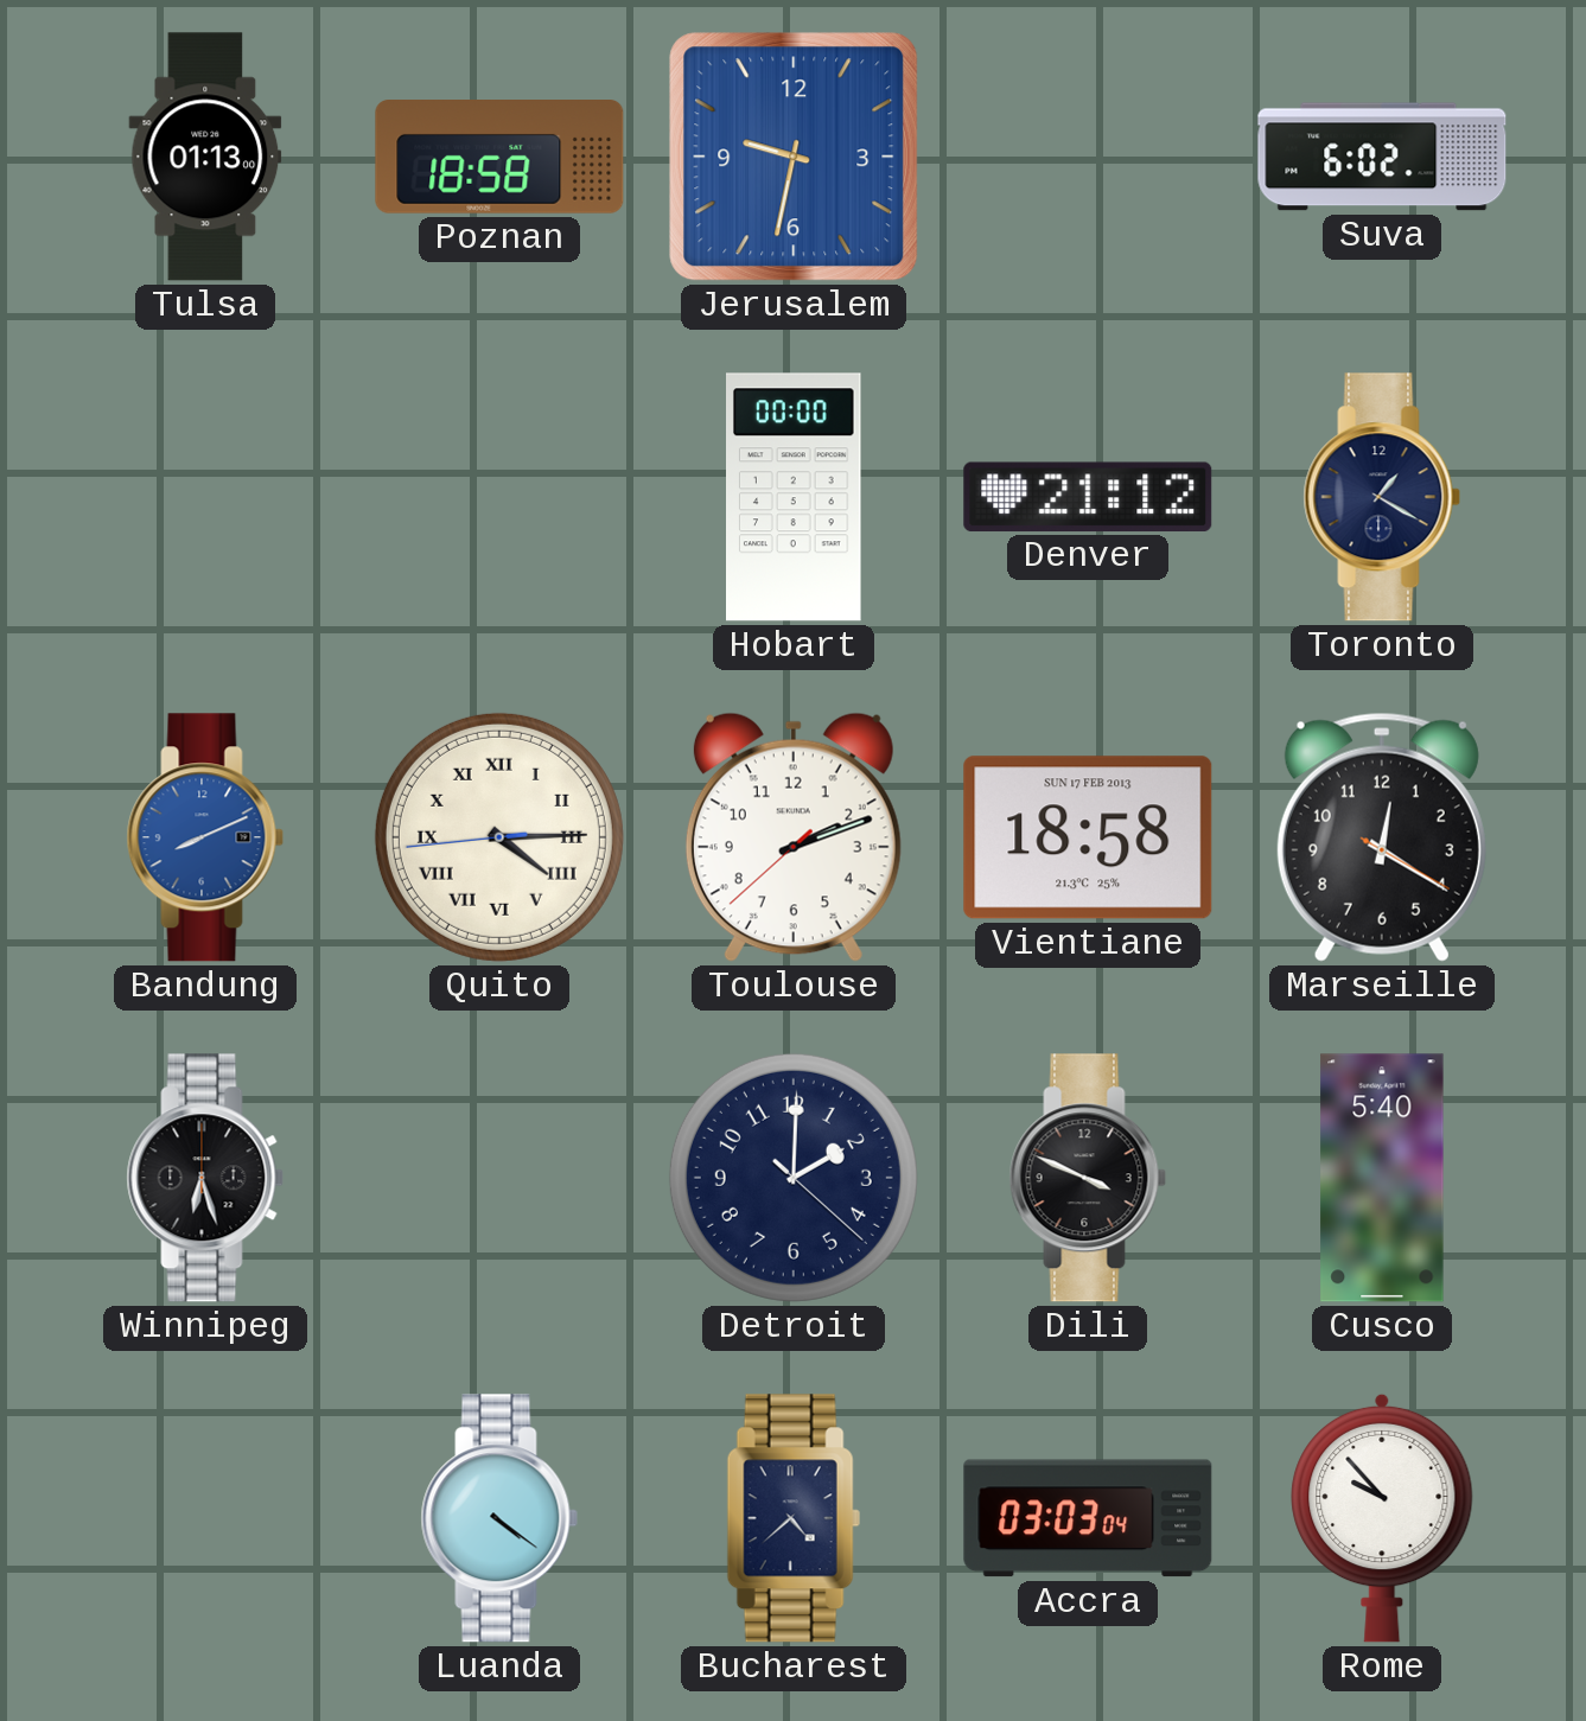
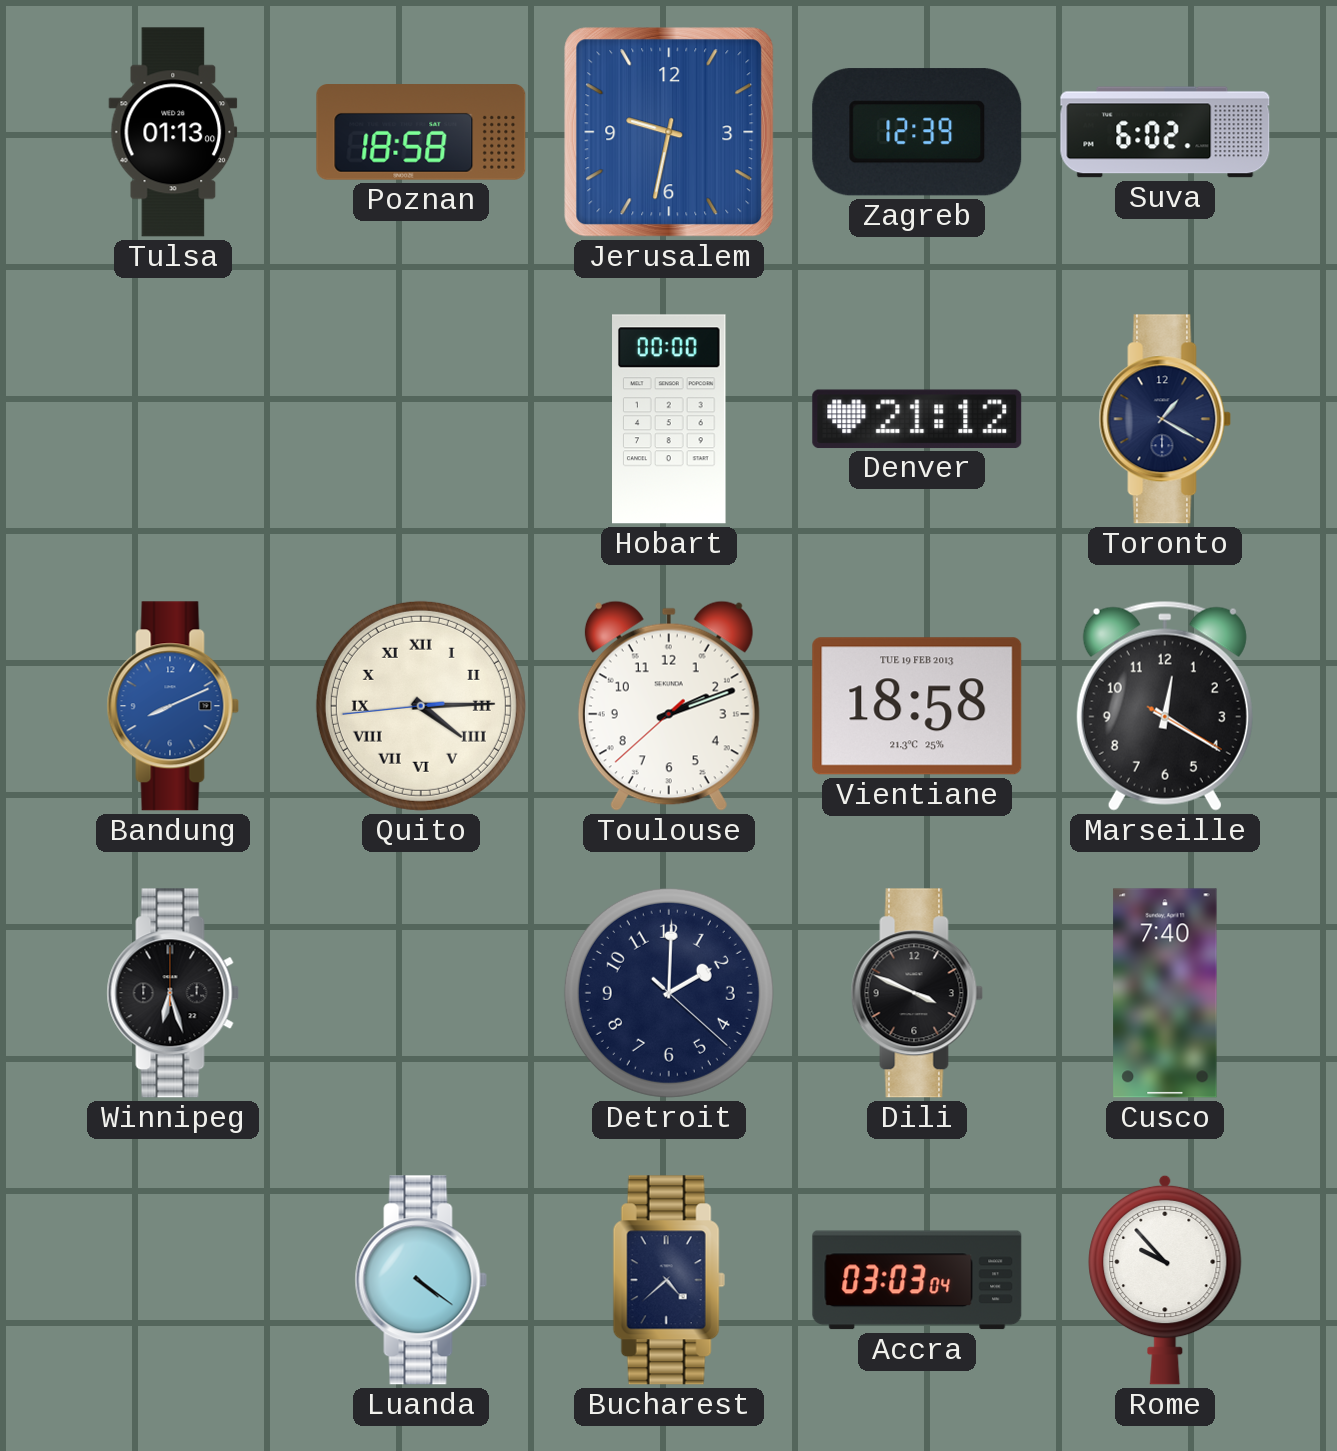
Zagreb: none -> 12:39
Vientiane date: SUN 17 FEB 2013 -> TUE 19 FEB 2013
Cusco: 5:40 -> 7:40
